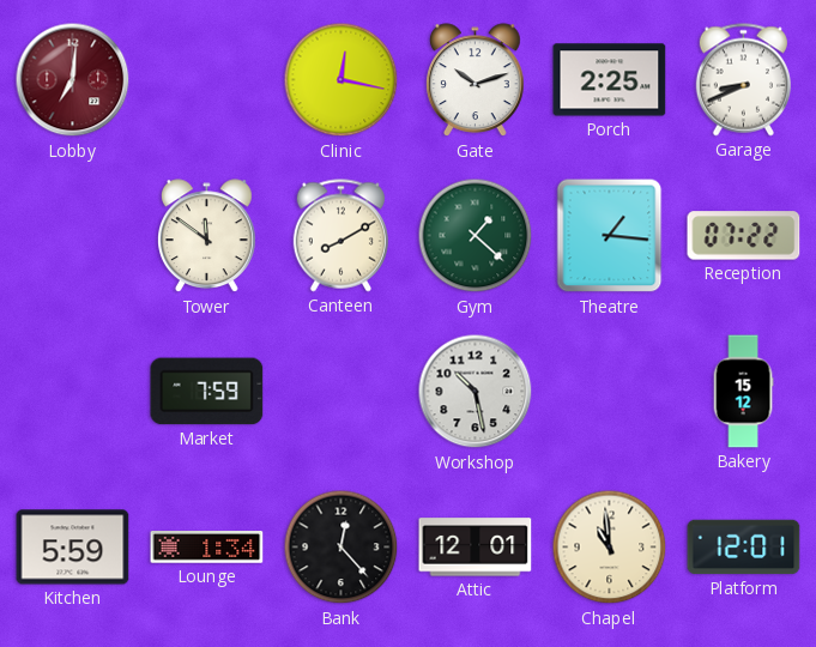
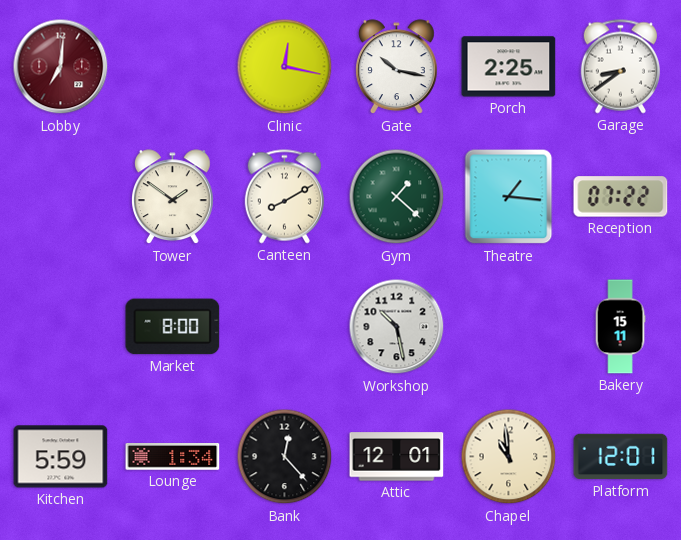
Gate: 10:12 -> 10:17
Garage: 8:41 -> 8:39
Tower: 11:51 -> 1:51
Market: 7:59 -> 8:00
Bakery: 15:12 -> 15:11
